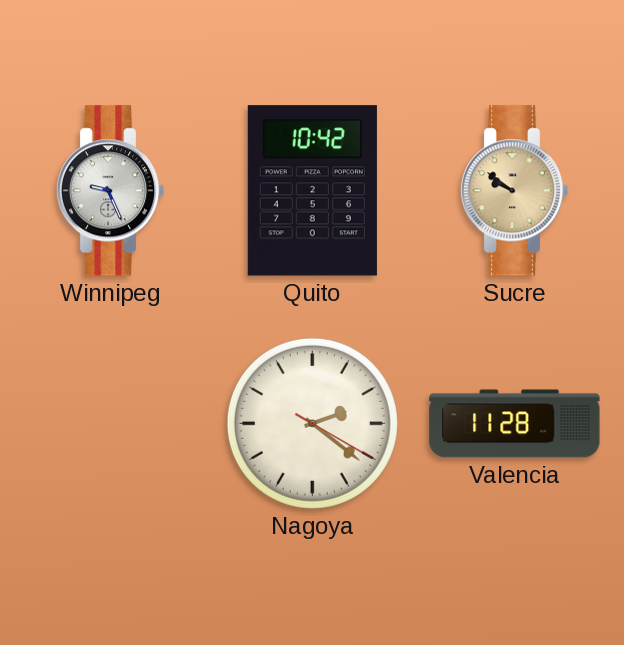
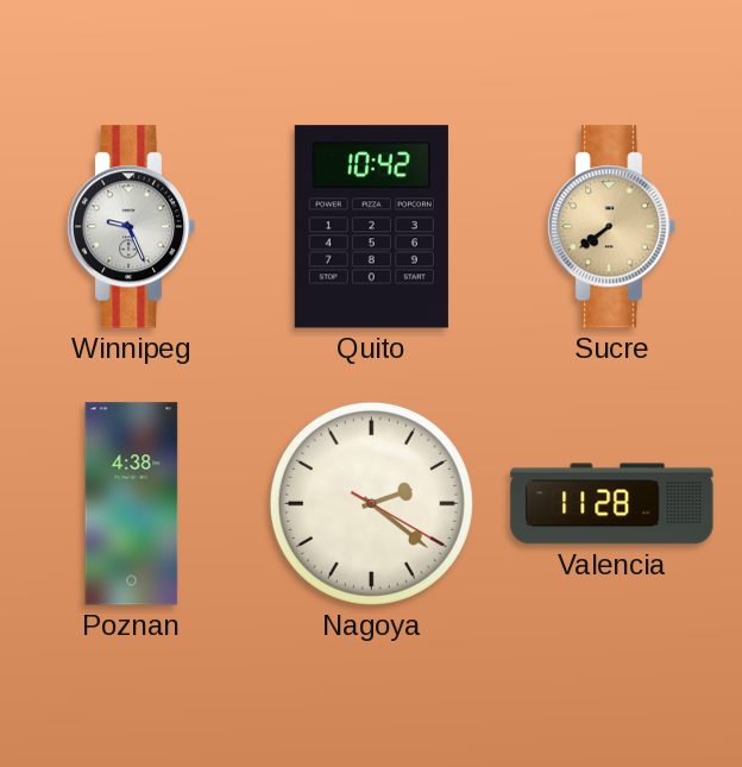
Sucre: 9:51 -> 7:39
Poznan: none -> 4:38
